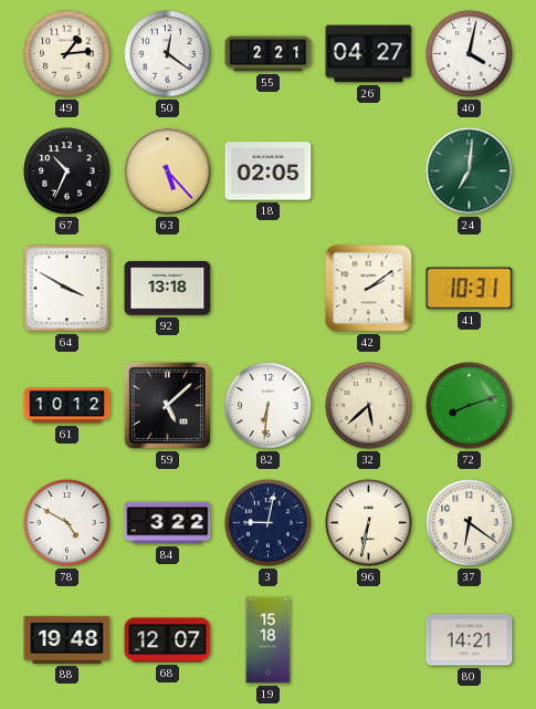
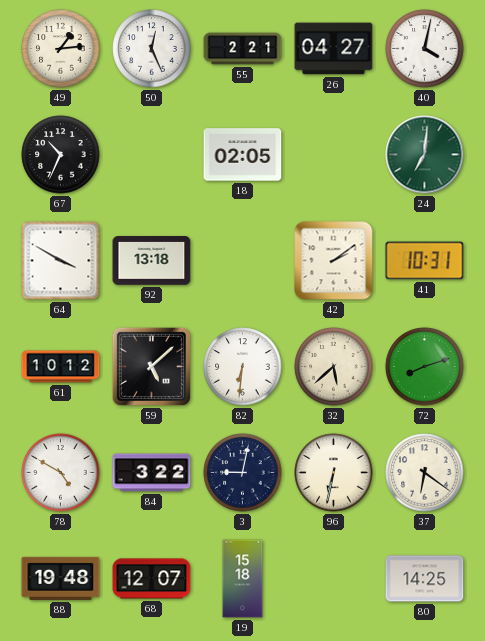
50: 12:21 -> 12:26
63: 5:23 -> none
80: 14:21 -> 14:25
